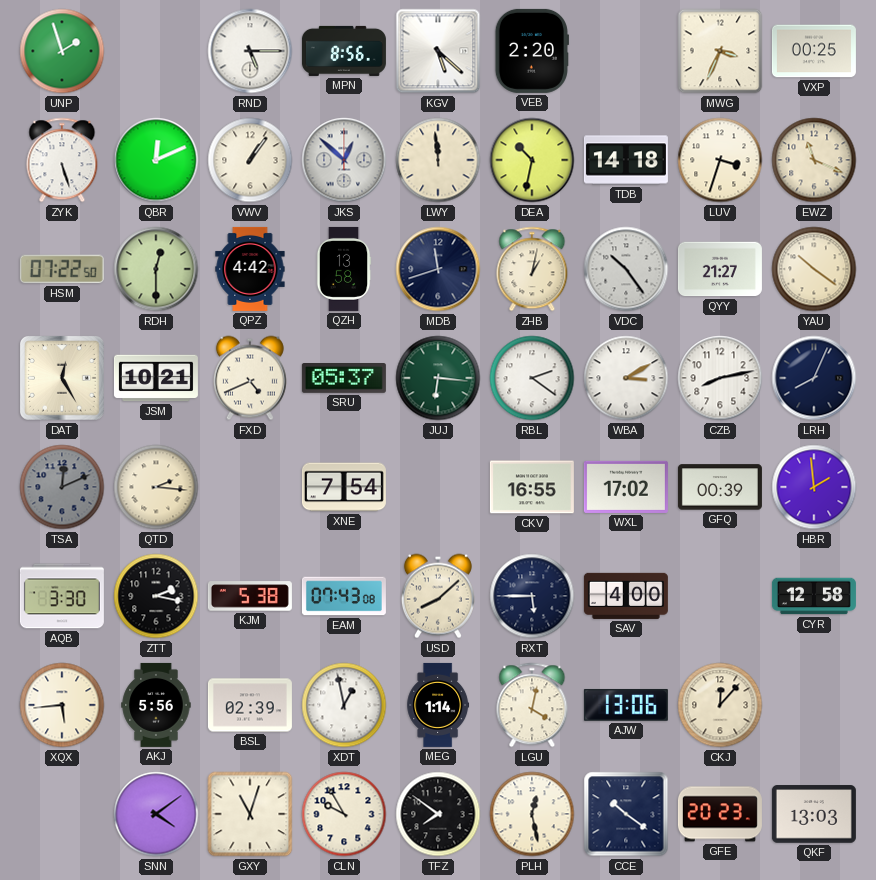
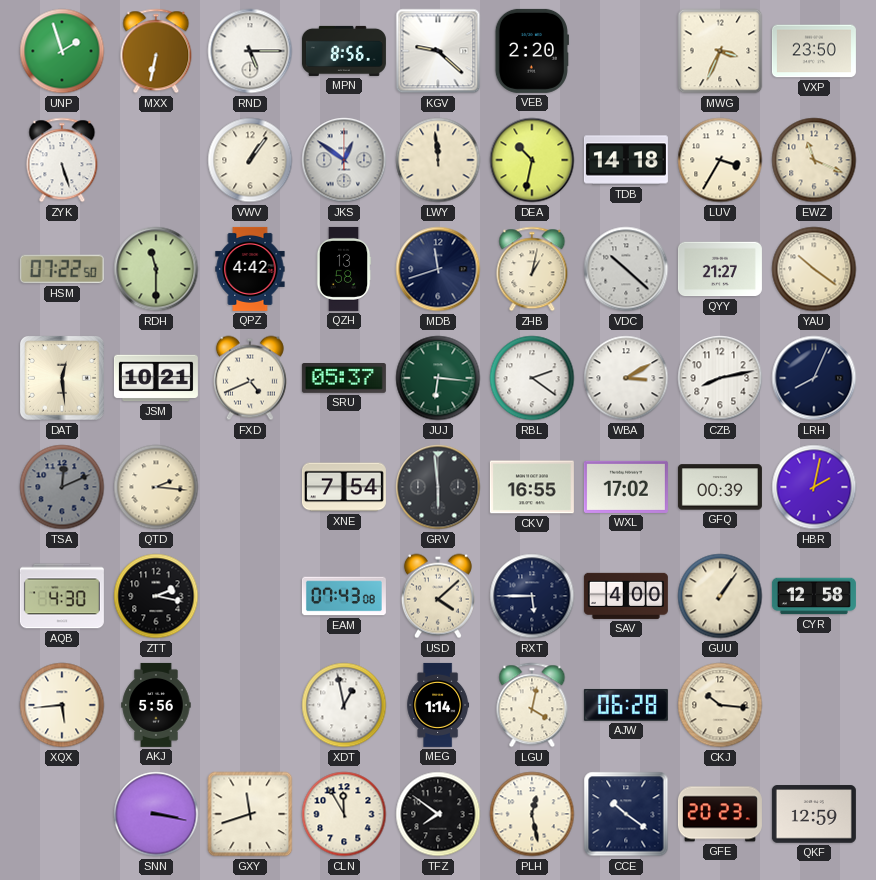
MXX: none -> 6:32
KGV: 5:22 -> 9:22
VXP: 00:25 -> 23:50
QBR: 12:11 -> none
JKS: 12:52 -> 12:51
LUV: 3:33 -> 3:35
RDH: 12:30 -> 11:30
VDC: 10:24 -> 10:22
DAT: 12:25 -> 12:29
GRV: none -> 5:59
HBR: 1:59 -> 2:02
AQB: 3:30 -> 4:30
KJM: 5:38 -> none
USD: 8:08 -> 4:08
GUU: none -> 1:06
BSL: 02:39 -> none
AJW: 13:06 -> 06:28
CKJ: 12:07 -> 10:16
SNN: 4:09 -> 3:17
GXY: 11:03 -> 11:42
CLN: 9:55 -> 11:55
QKF: 13:03 -> 12:59
